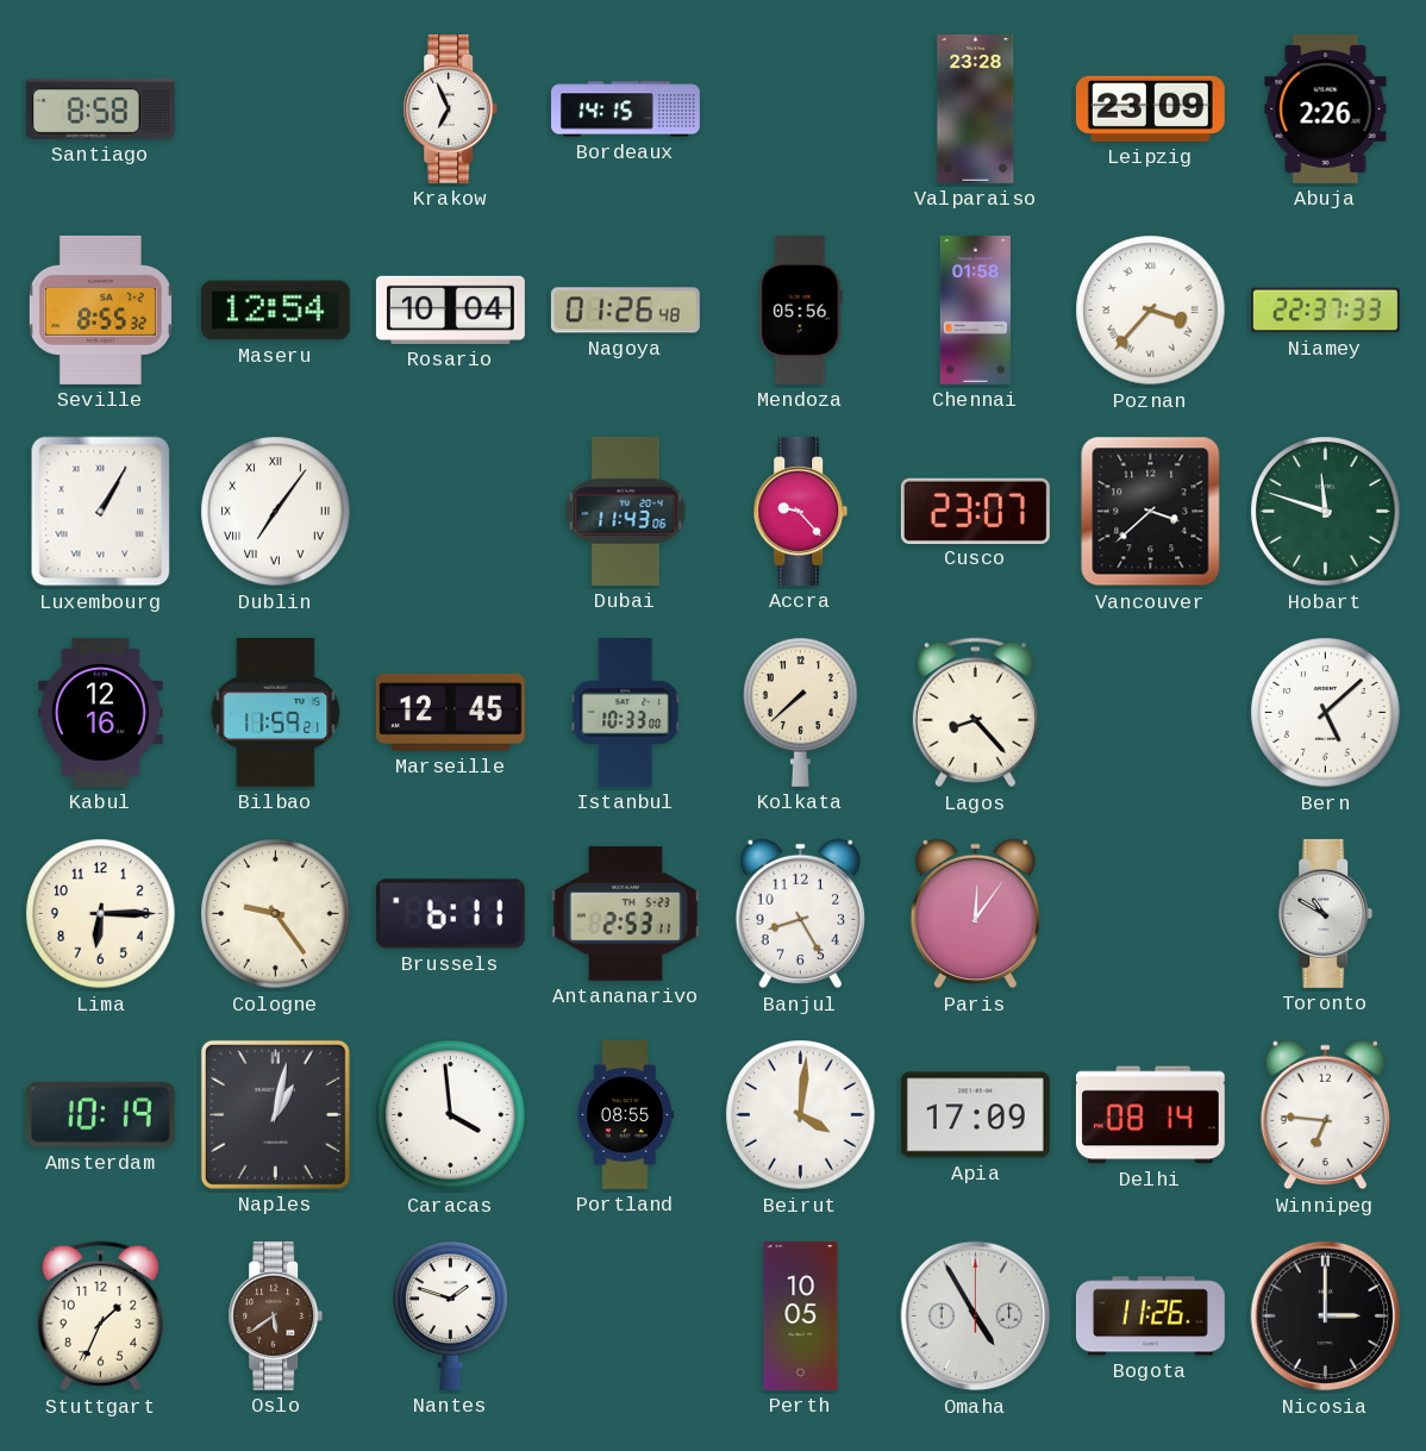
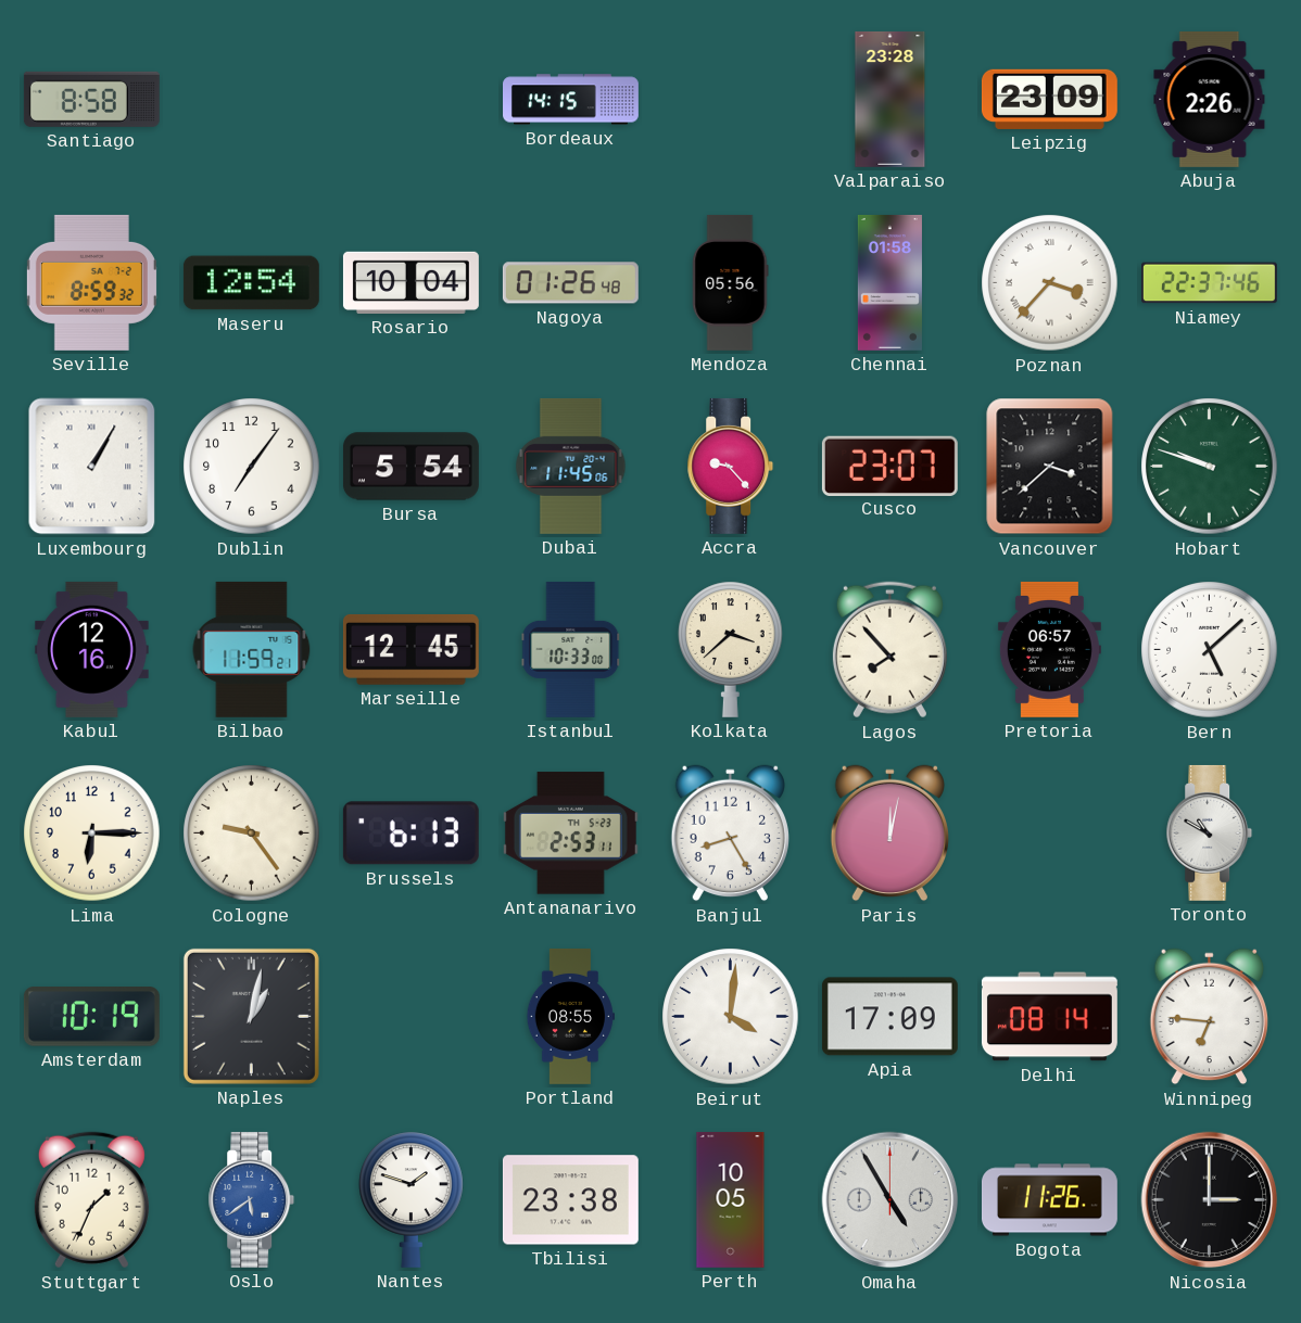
Krakow: 6:56 -> none
Seville: 8:55 -> 8:59
Niamey: 22:37:33 -> 22:37:46
Dublin numerals: Roman -> Arabic
Bursa: none -> 5:54
Dubai: 11:43 -> 11:45
Hobart: 11:48 -> 9:48
Kolkata: 7:38 -> 3:38
Lagos: 8:23 -> 7:53
Pretoria: none -> 06:57
Brussels: 6:11 -> 6:13
Paris: 12:06 -> 12:02
Caracas: 3:59 -> none
Oslo dial: brown -> blue
Tbilisi: none -> 23:38
